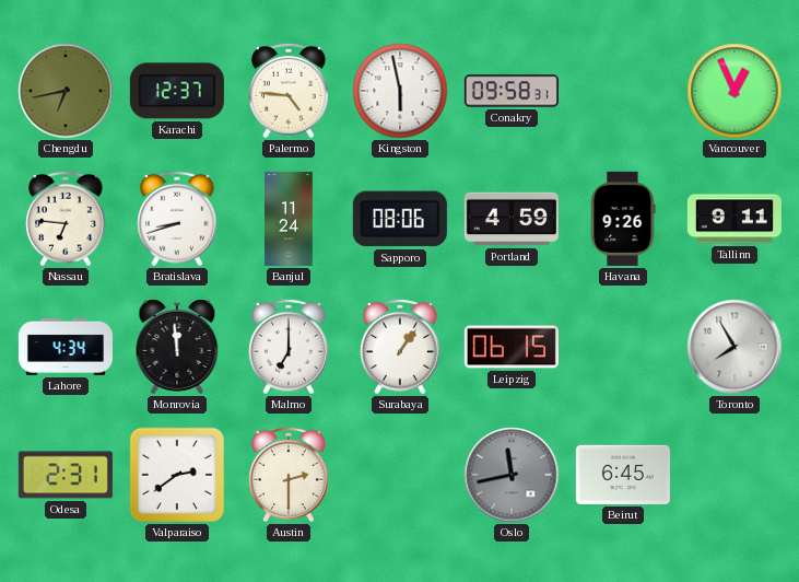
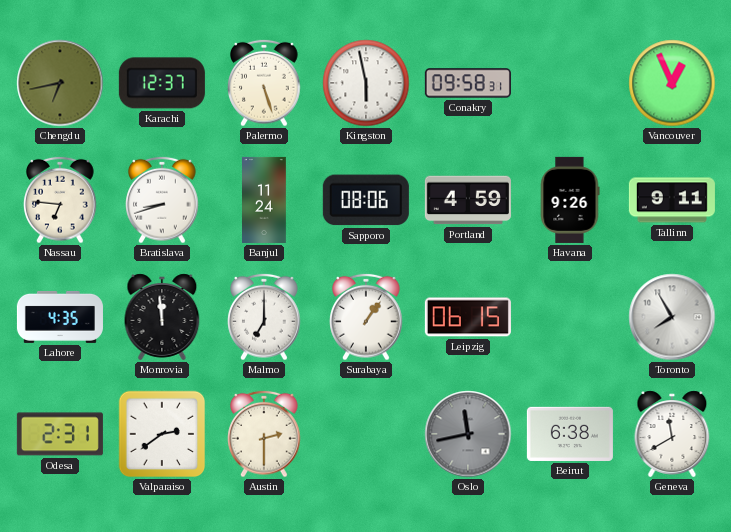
Palermo: 4:46 -> 5:27
Lahore: 4:34 -> 4:35
Beirut: 6:45 -> 6:38
Geneva: none -> 11:40
